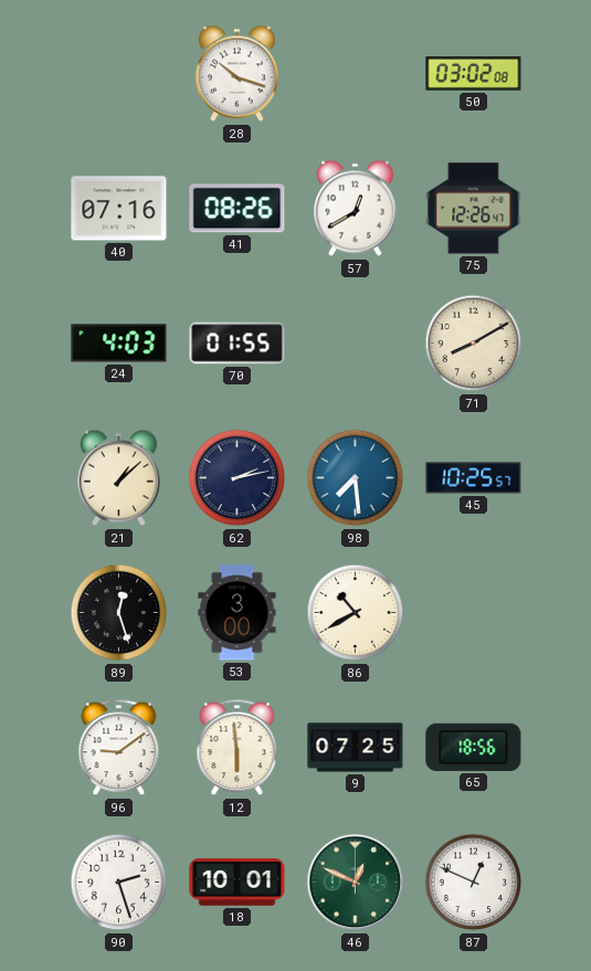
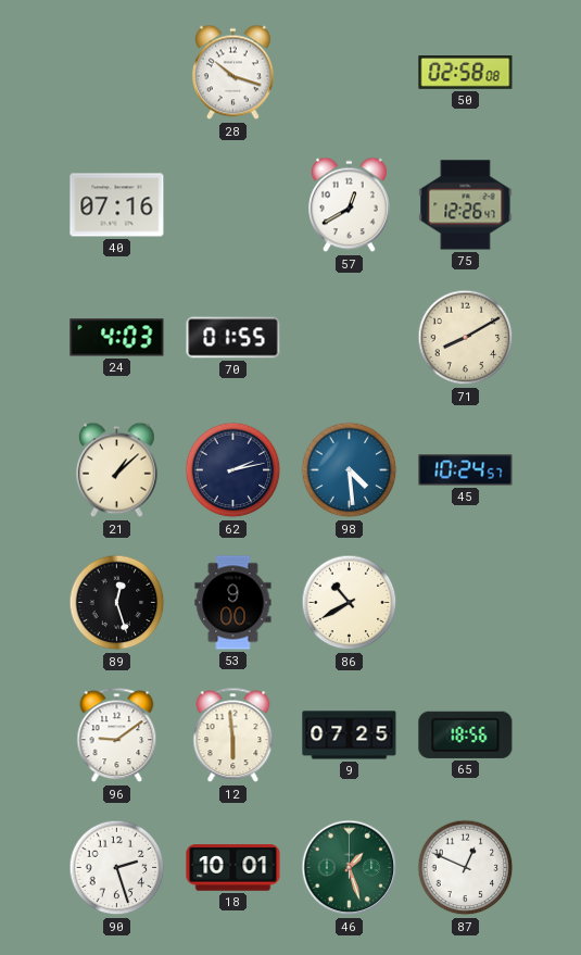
50: 03:02 -> 02:58
41: 08:26 -> none
98: 7:29 -> 4:29
45: 10:25 -> 10:24
53: 3:00 -> 9:00
46: 12:49 -> 1:27
